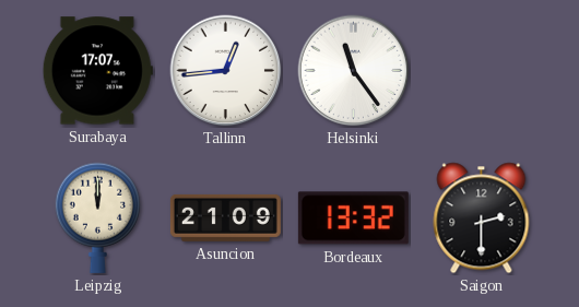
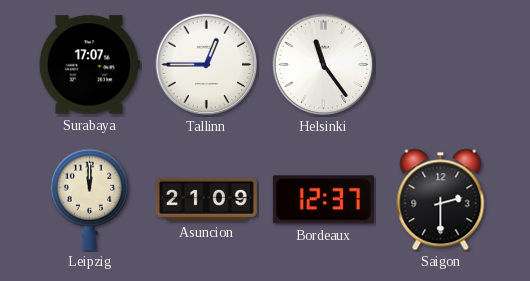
Tallinn: 12:44 -> 12:45
Bordeaux: 13:32 -> 12:37
